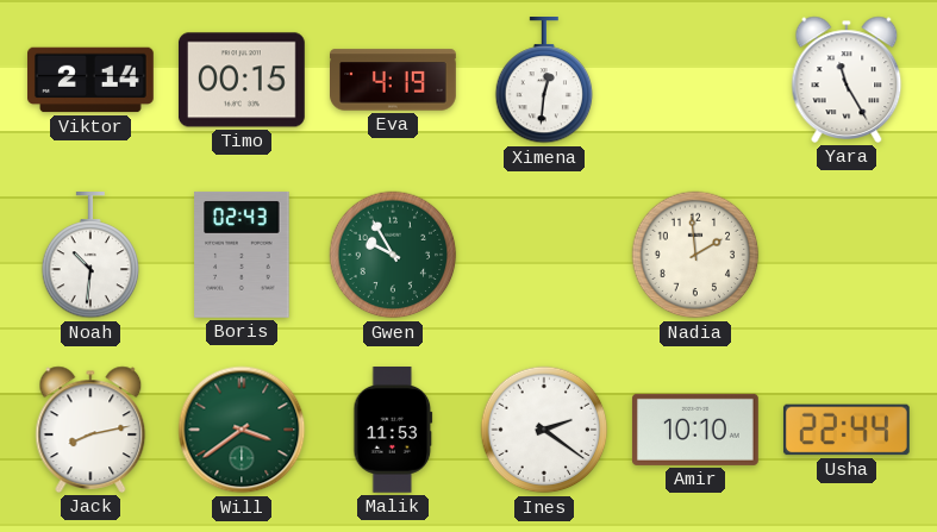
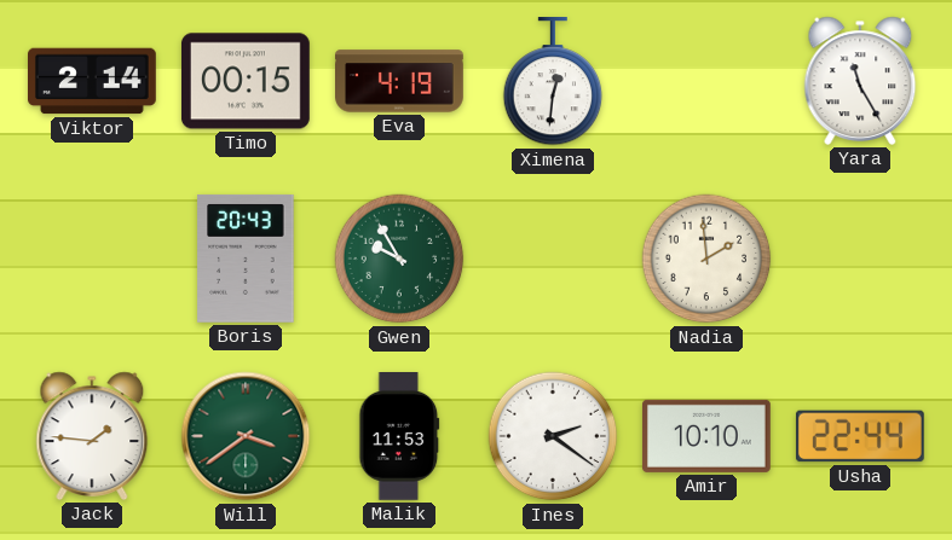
Noah: 10:31 -> none
Boris: 02:43 -> 20:43
Jack: 8:13 -> 1:46
